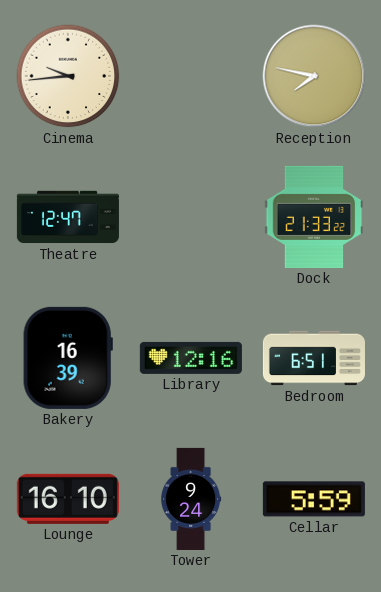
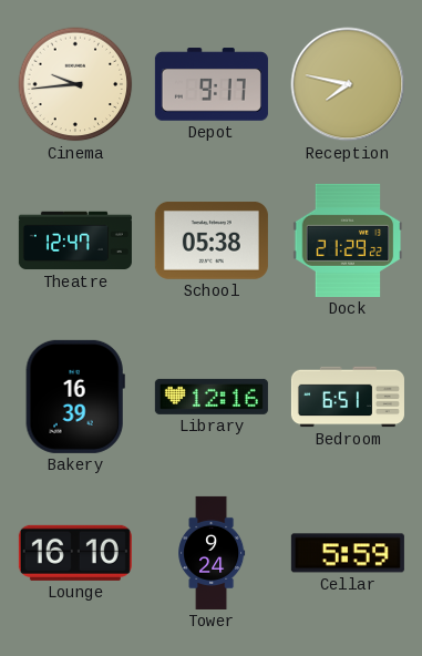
Depot: none -> 9:17
School: none -> 05:38
Dock: 21:33 -> 21:29
